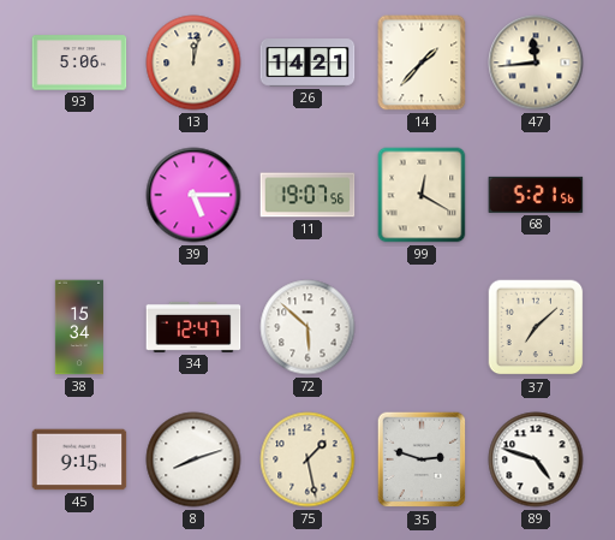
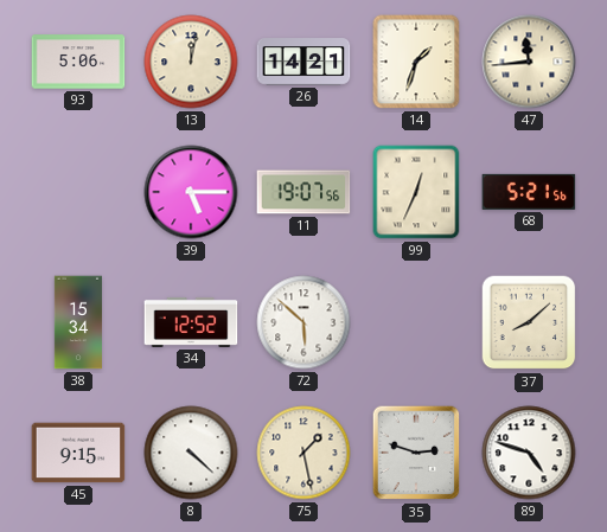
14: 1:37 -> 1:33
99: 12:20 -> 12:34
34: 12:47 -> 12:52
37: 7:08 -> 8:08
8: 8:12 -> 4:22
